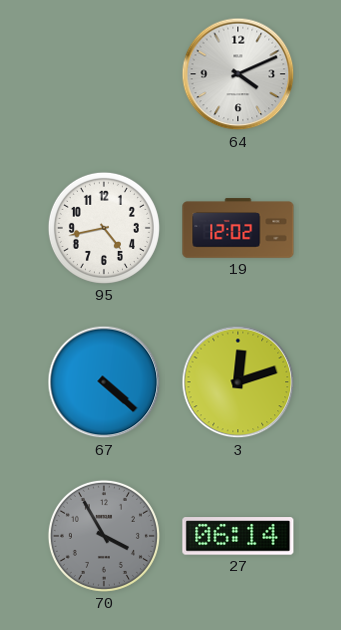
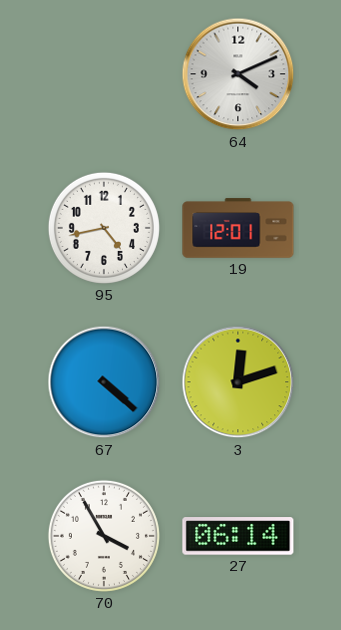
19: 12:02 -> 12:01
70 dial: grey -> white
